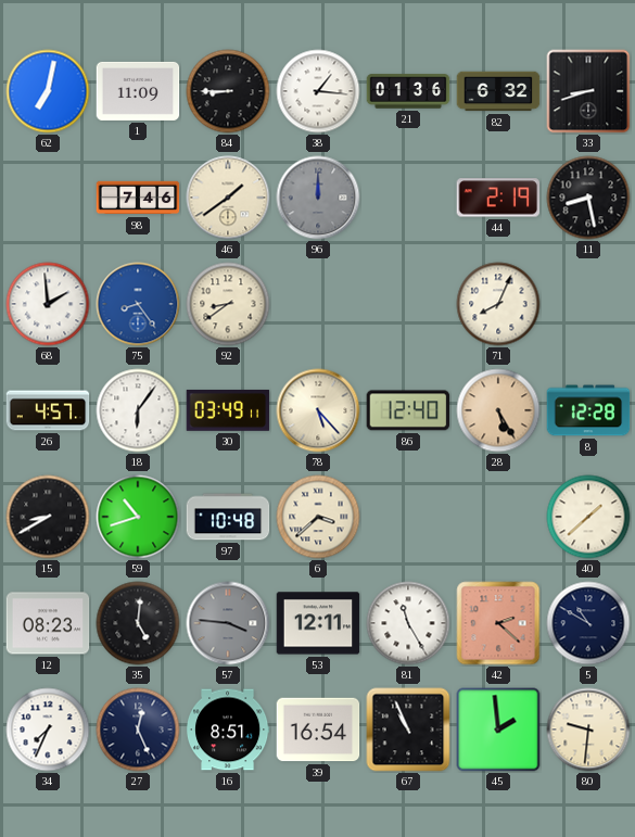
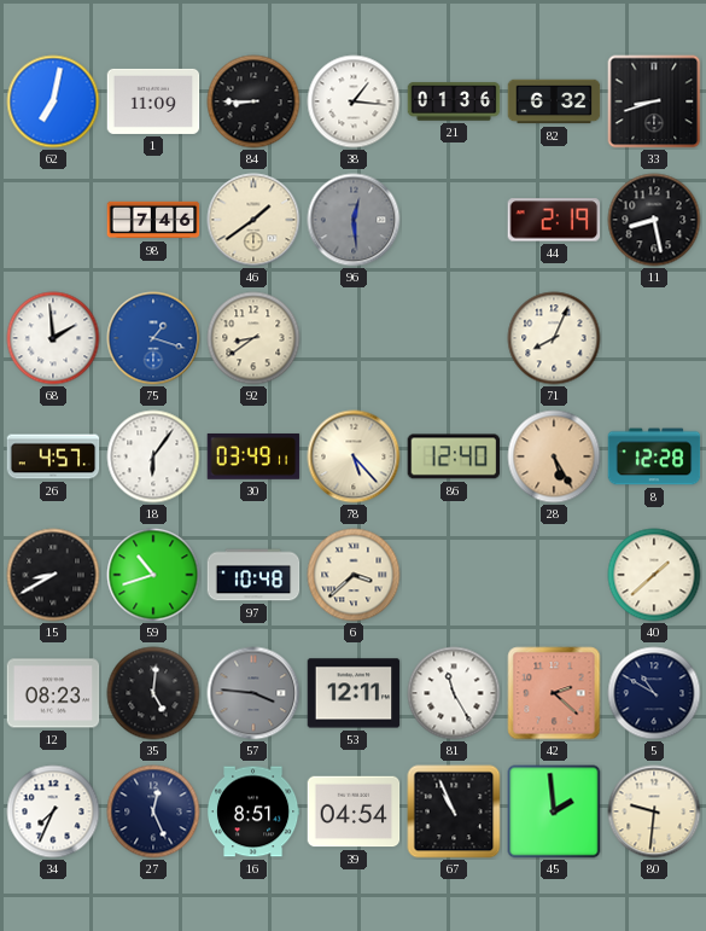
96: 12:00 -> 12:29
75: 8:24 -> 1:18
39: 16:54 -> 04:54
